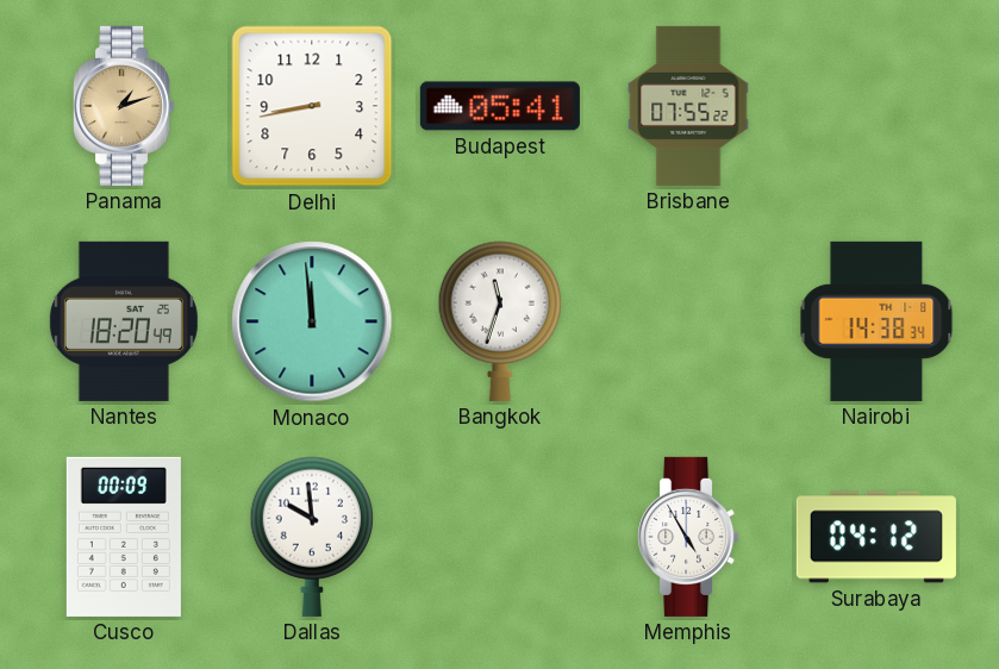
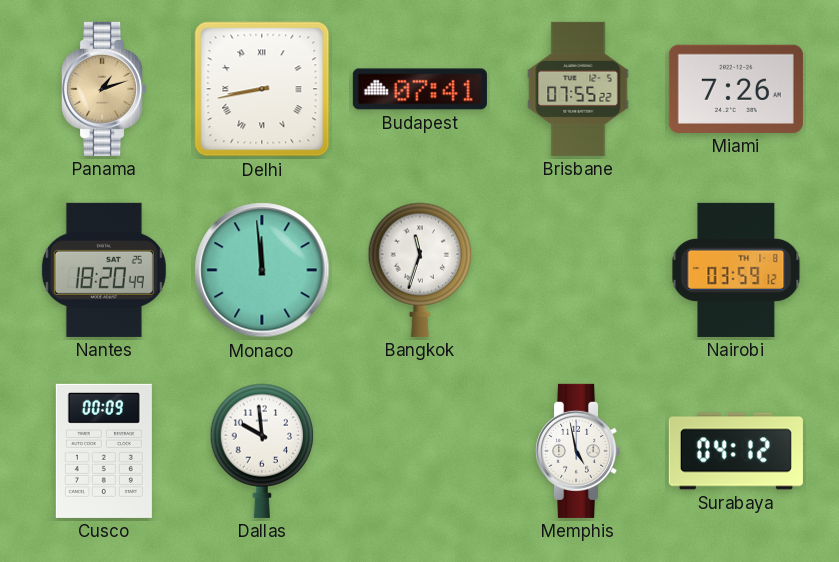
Delhi numerals: Arabic -> Roman
Budapest: 05:41 -> 07:41
Miami: none -> 7:26
Nairobi: 14:38 -> 03:59
Memphis: 4:55 -> 4:58
